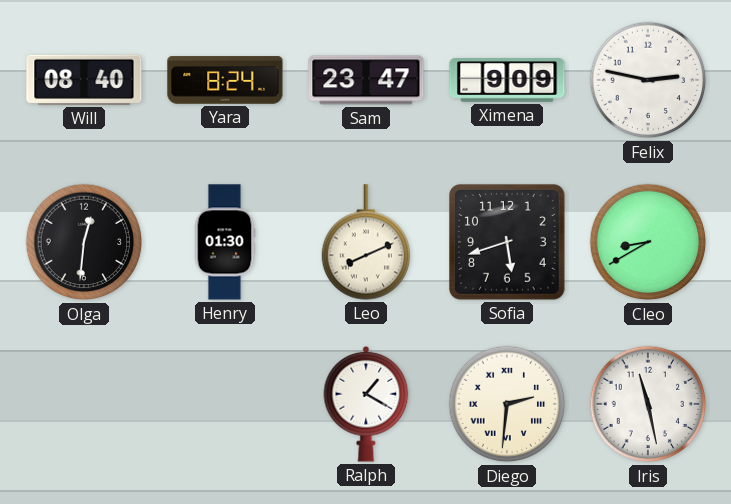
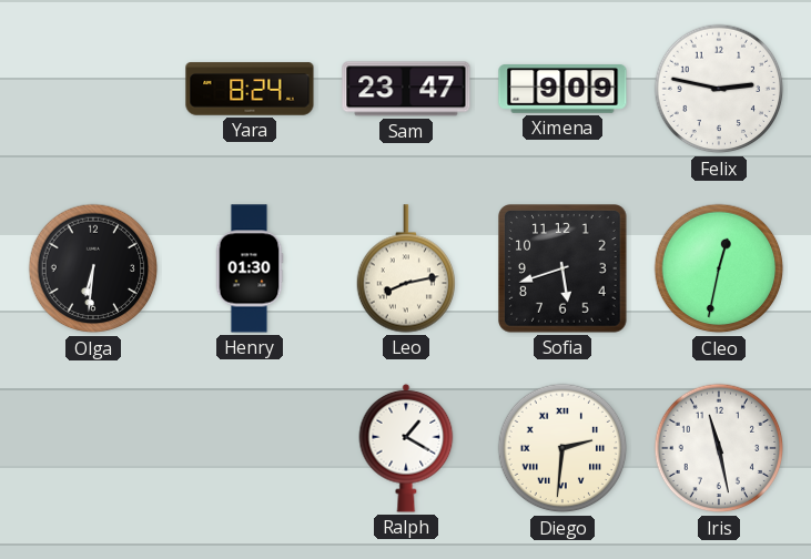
Will: 08:40 -> none
Olga: 12:31 -> 6:31
Leo: 8:11 -> 8:13
Cleo: 8:40 -> 12:32
